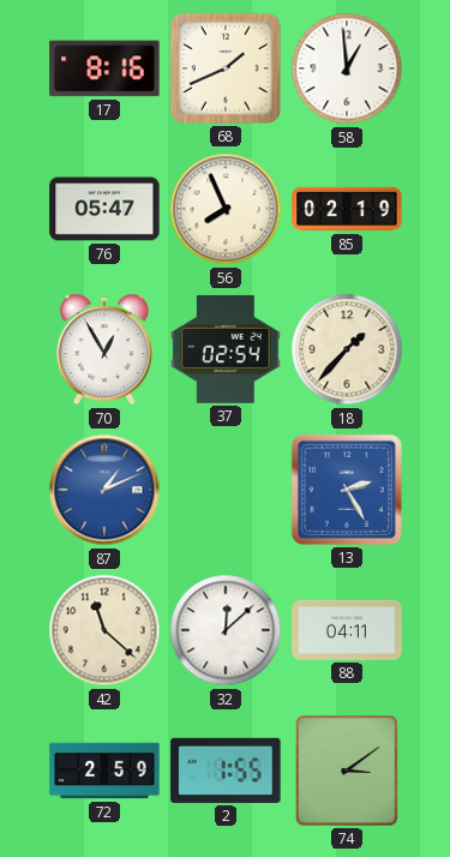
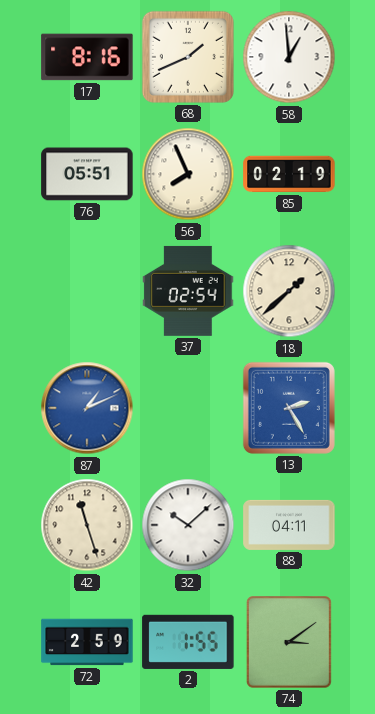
76: 05:47 -> 05:51
70: 12:55 -> none
18: 1:37 -> 1:38
42: 11:22 -> 11:27
32: 12:08 -> 10:08
